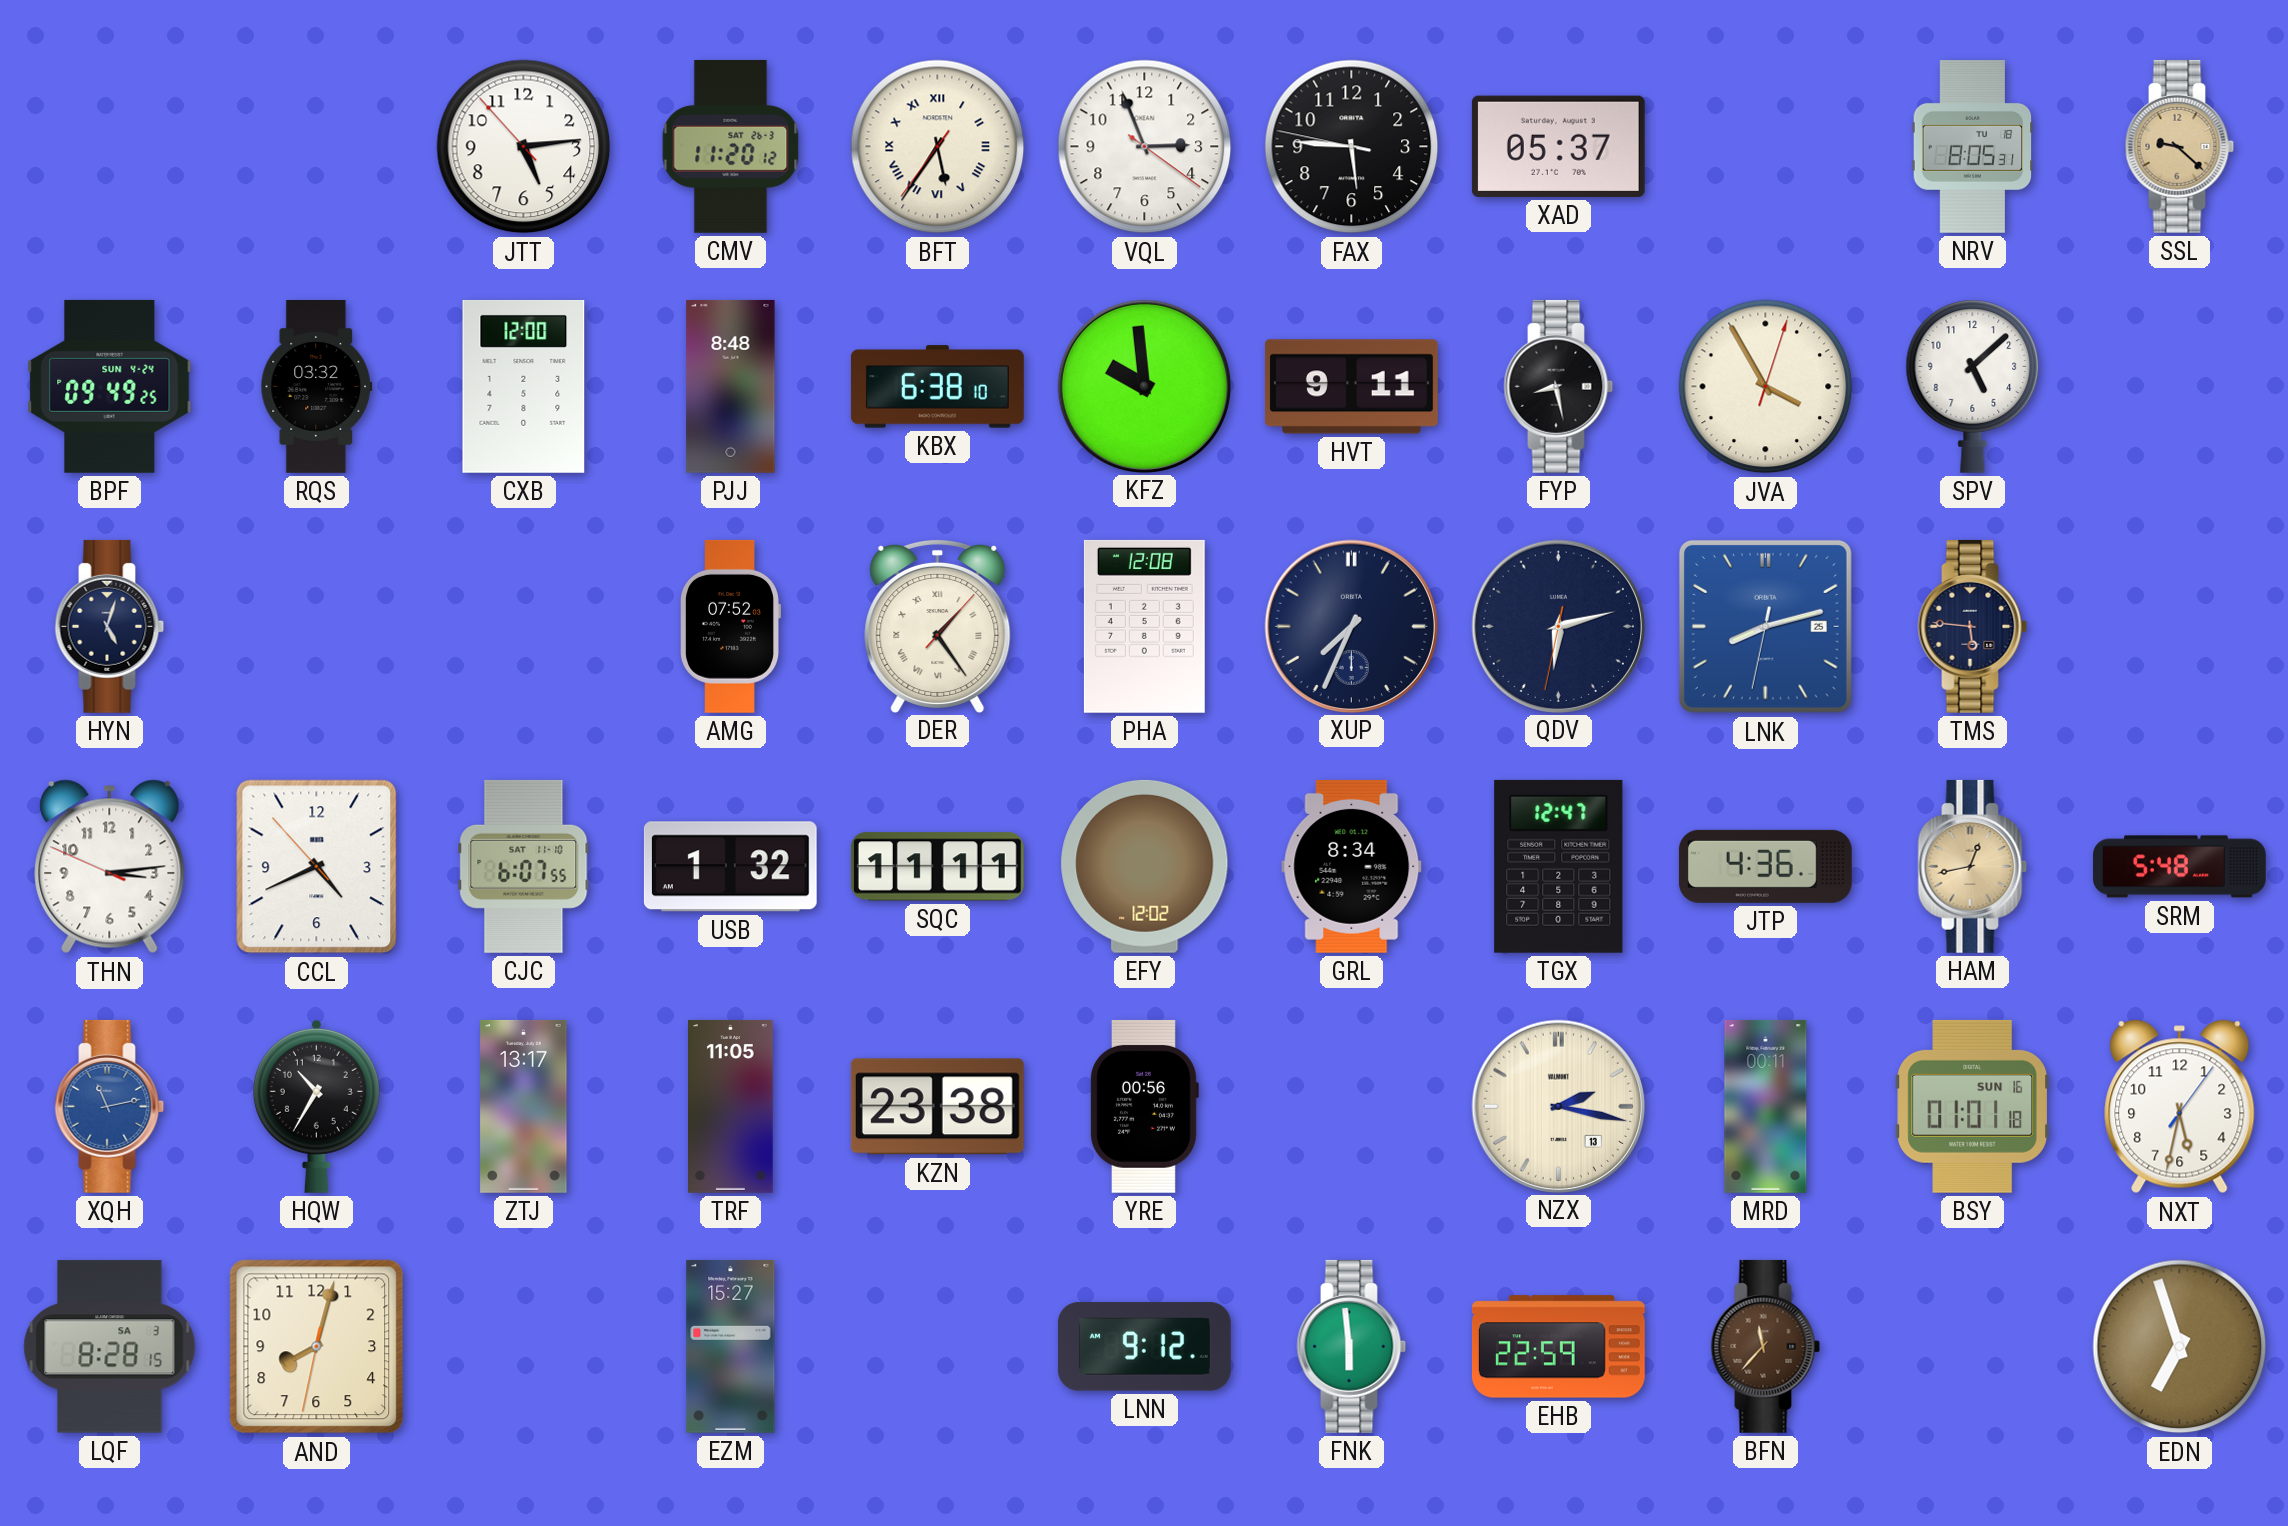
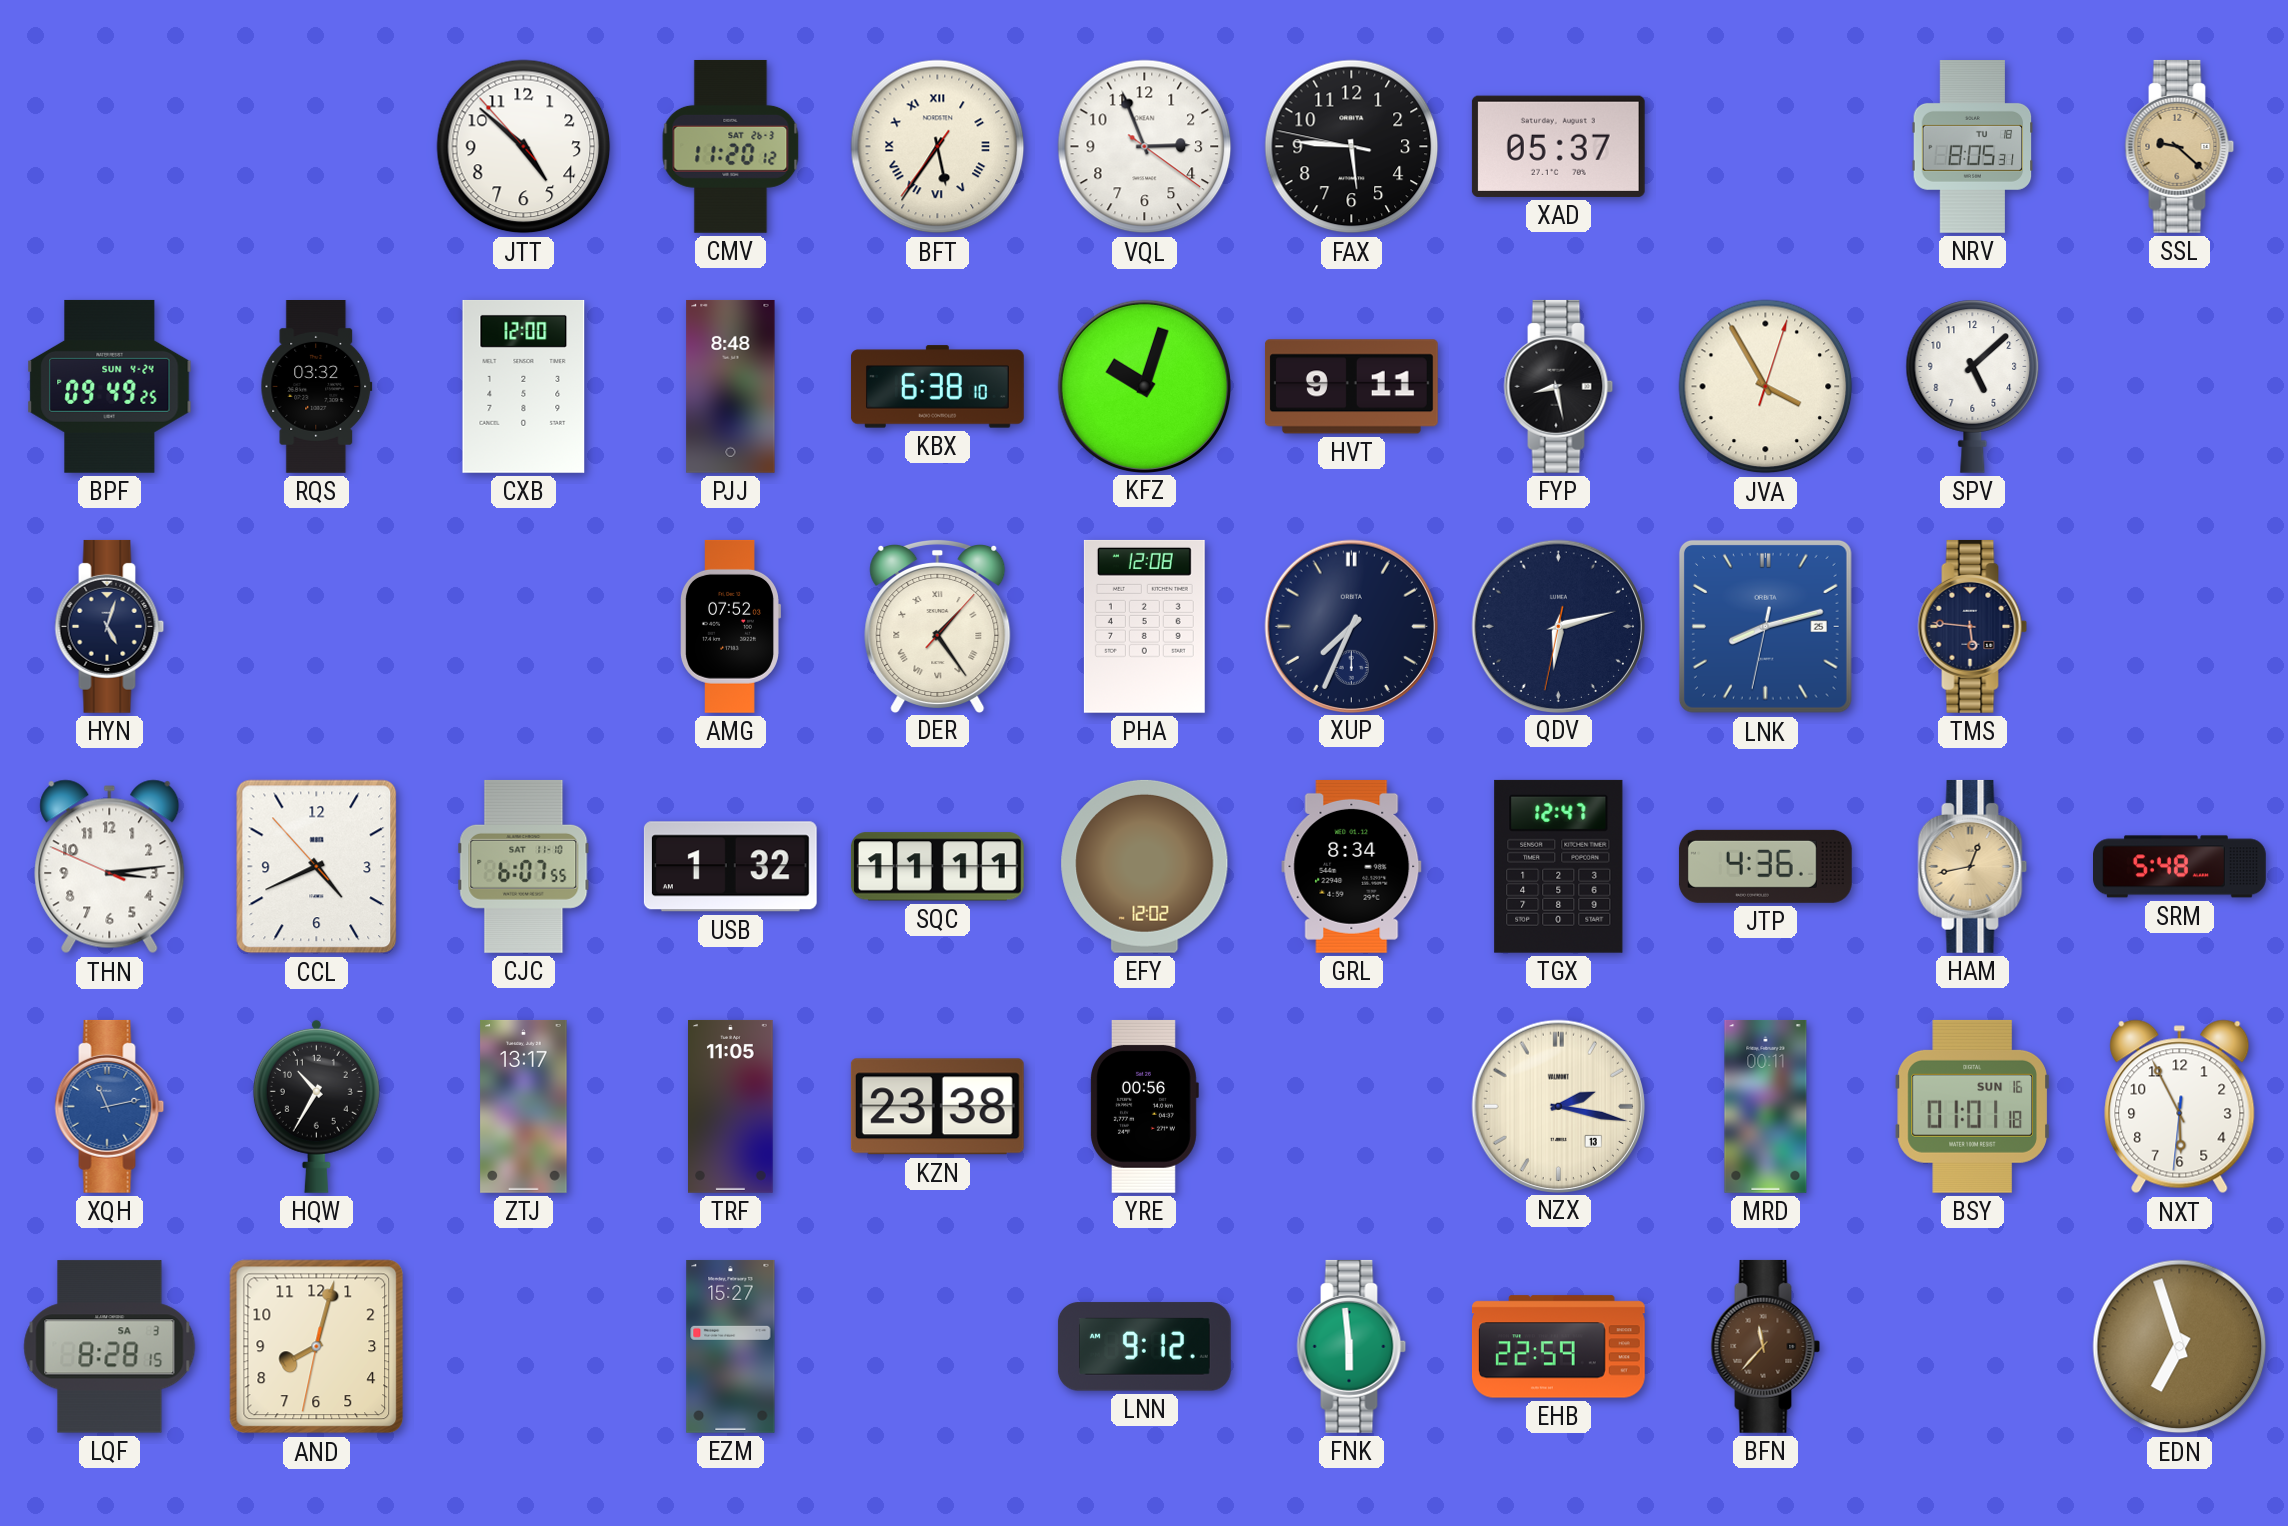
JTT: 5:13 -> 4:51
KFZ: 9:59 -> 10:03
NXT: 5:32 -> 5:55
